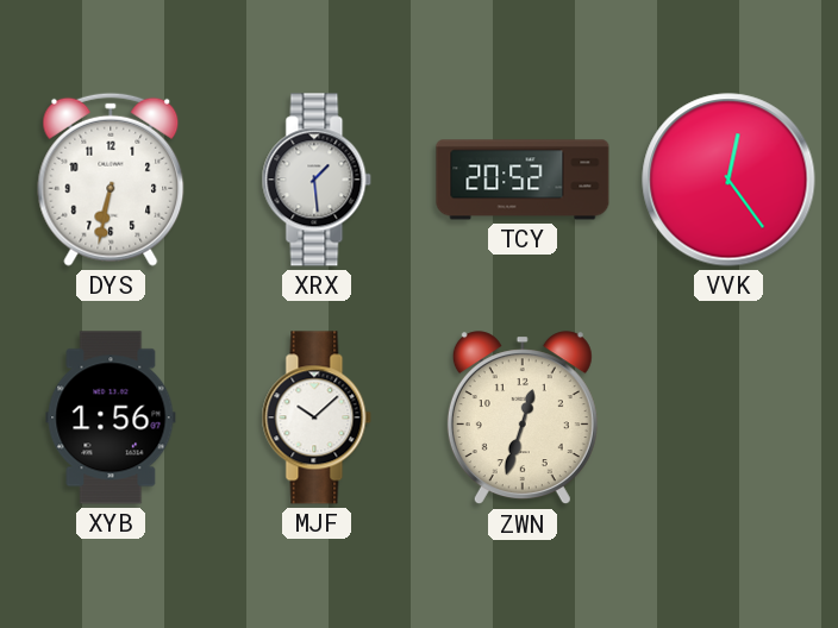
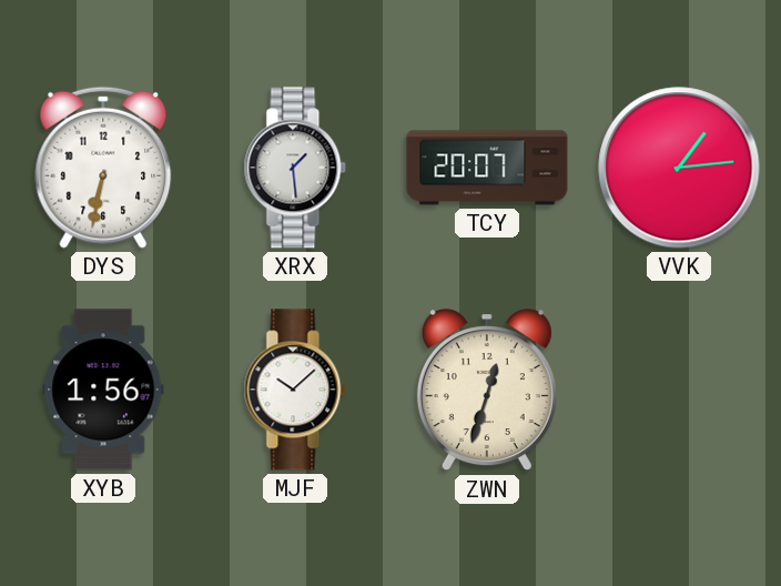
TCY: 20:52 -> 20:07
VVK: 12:24 -> 1:14
